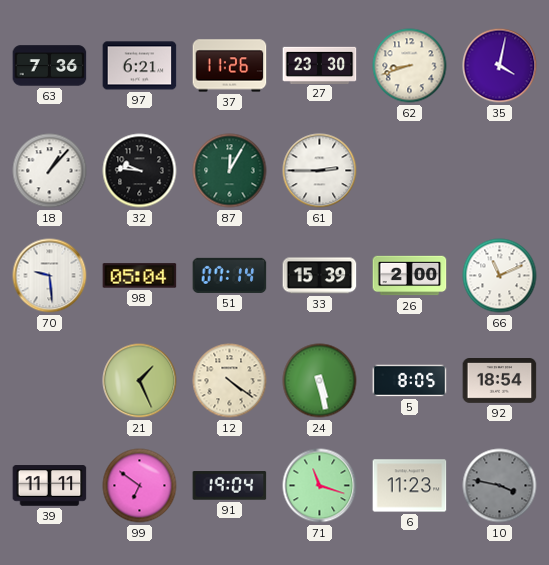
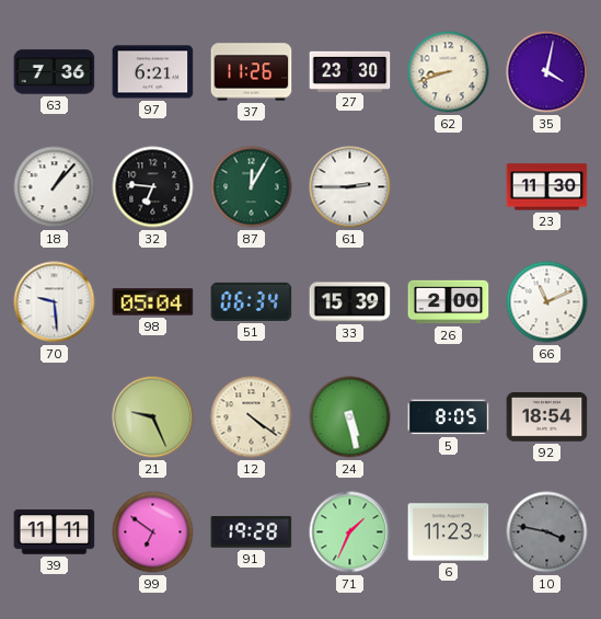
32: 9:46 -> 6:46
23: none -> 11:30
51: 07:14 -> 06:34
21: 1:26 -> 9:26
91: 19:04 -> 19:28
71: 11:18 -> 1:34
